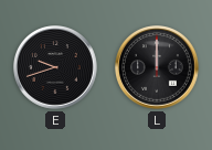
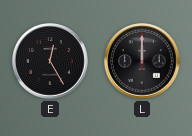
E: 9:42 -> 12:25
